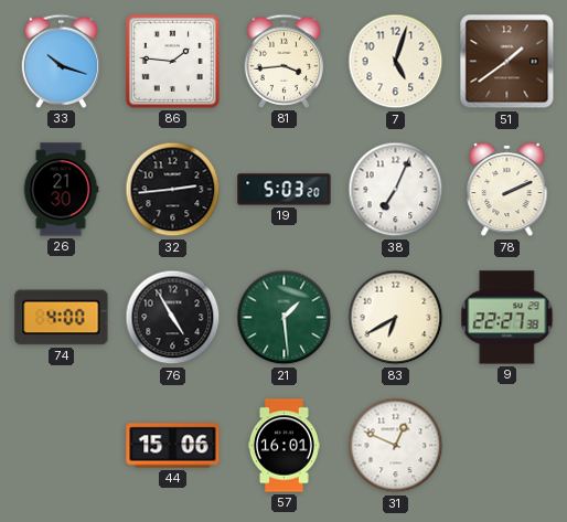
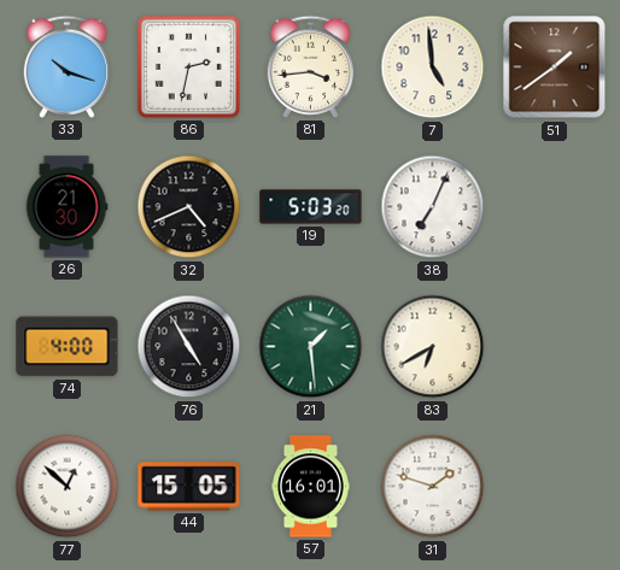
86: 1:46 -> 2:32
7: 5:03 -> 4:59
32: 2:44 -> 4:41
78: 2:11 -> none
9: 22:27 -> none
77: none -> 12:52
44: 15:06 -> 15:05
31: 12:49 -> 1:48
